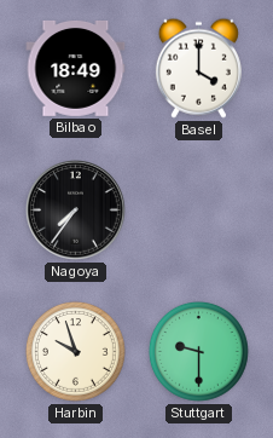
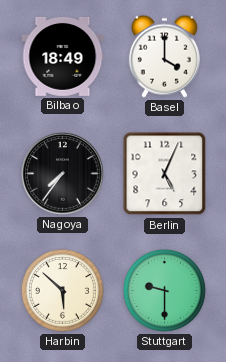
Berlin: none -> 5:04
Harbin: 9:57 -> 5:52
